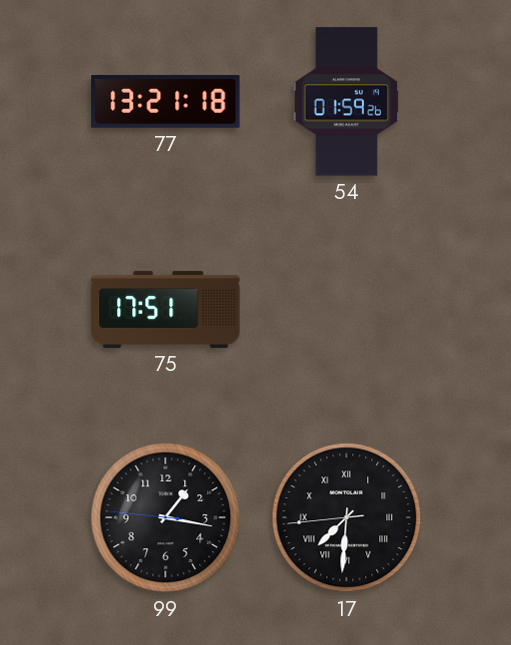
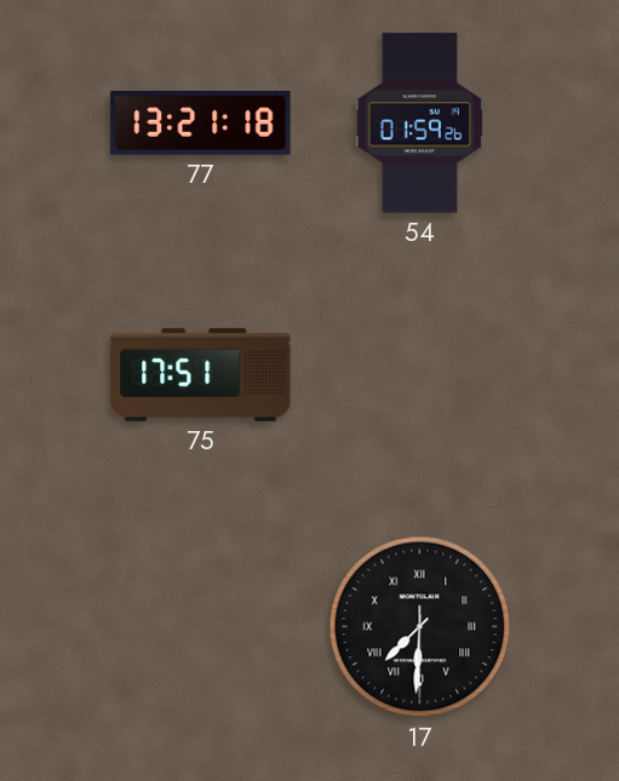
99: 1:16 -> none
17: 7:30:44 -> 7:30:30
